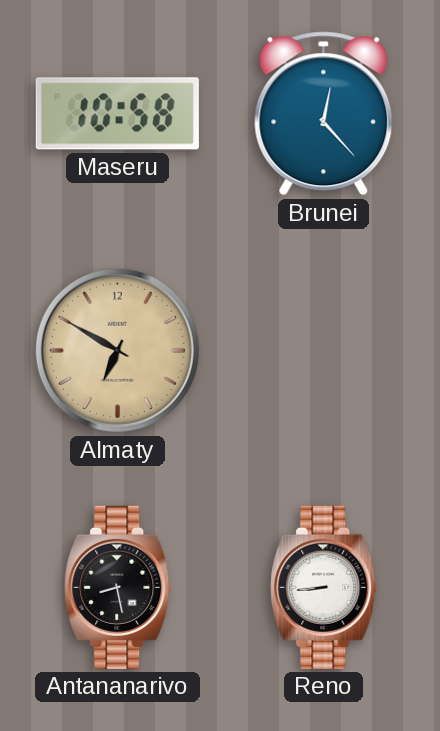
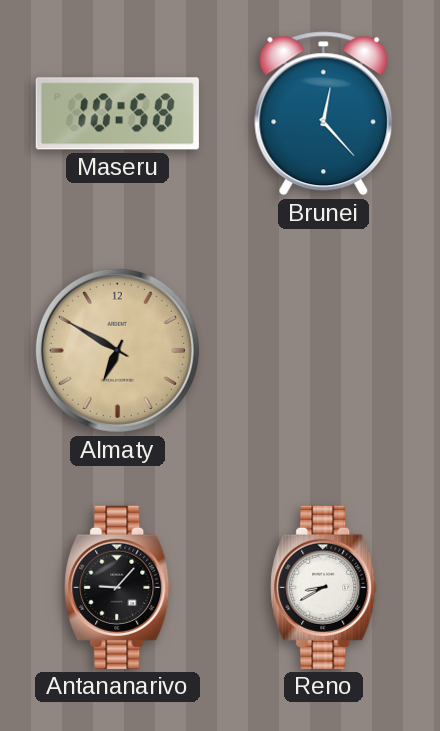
Antananarivo: 8:28 -> 9:07
Reno: 8:44 -> 8:40
